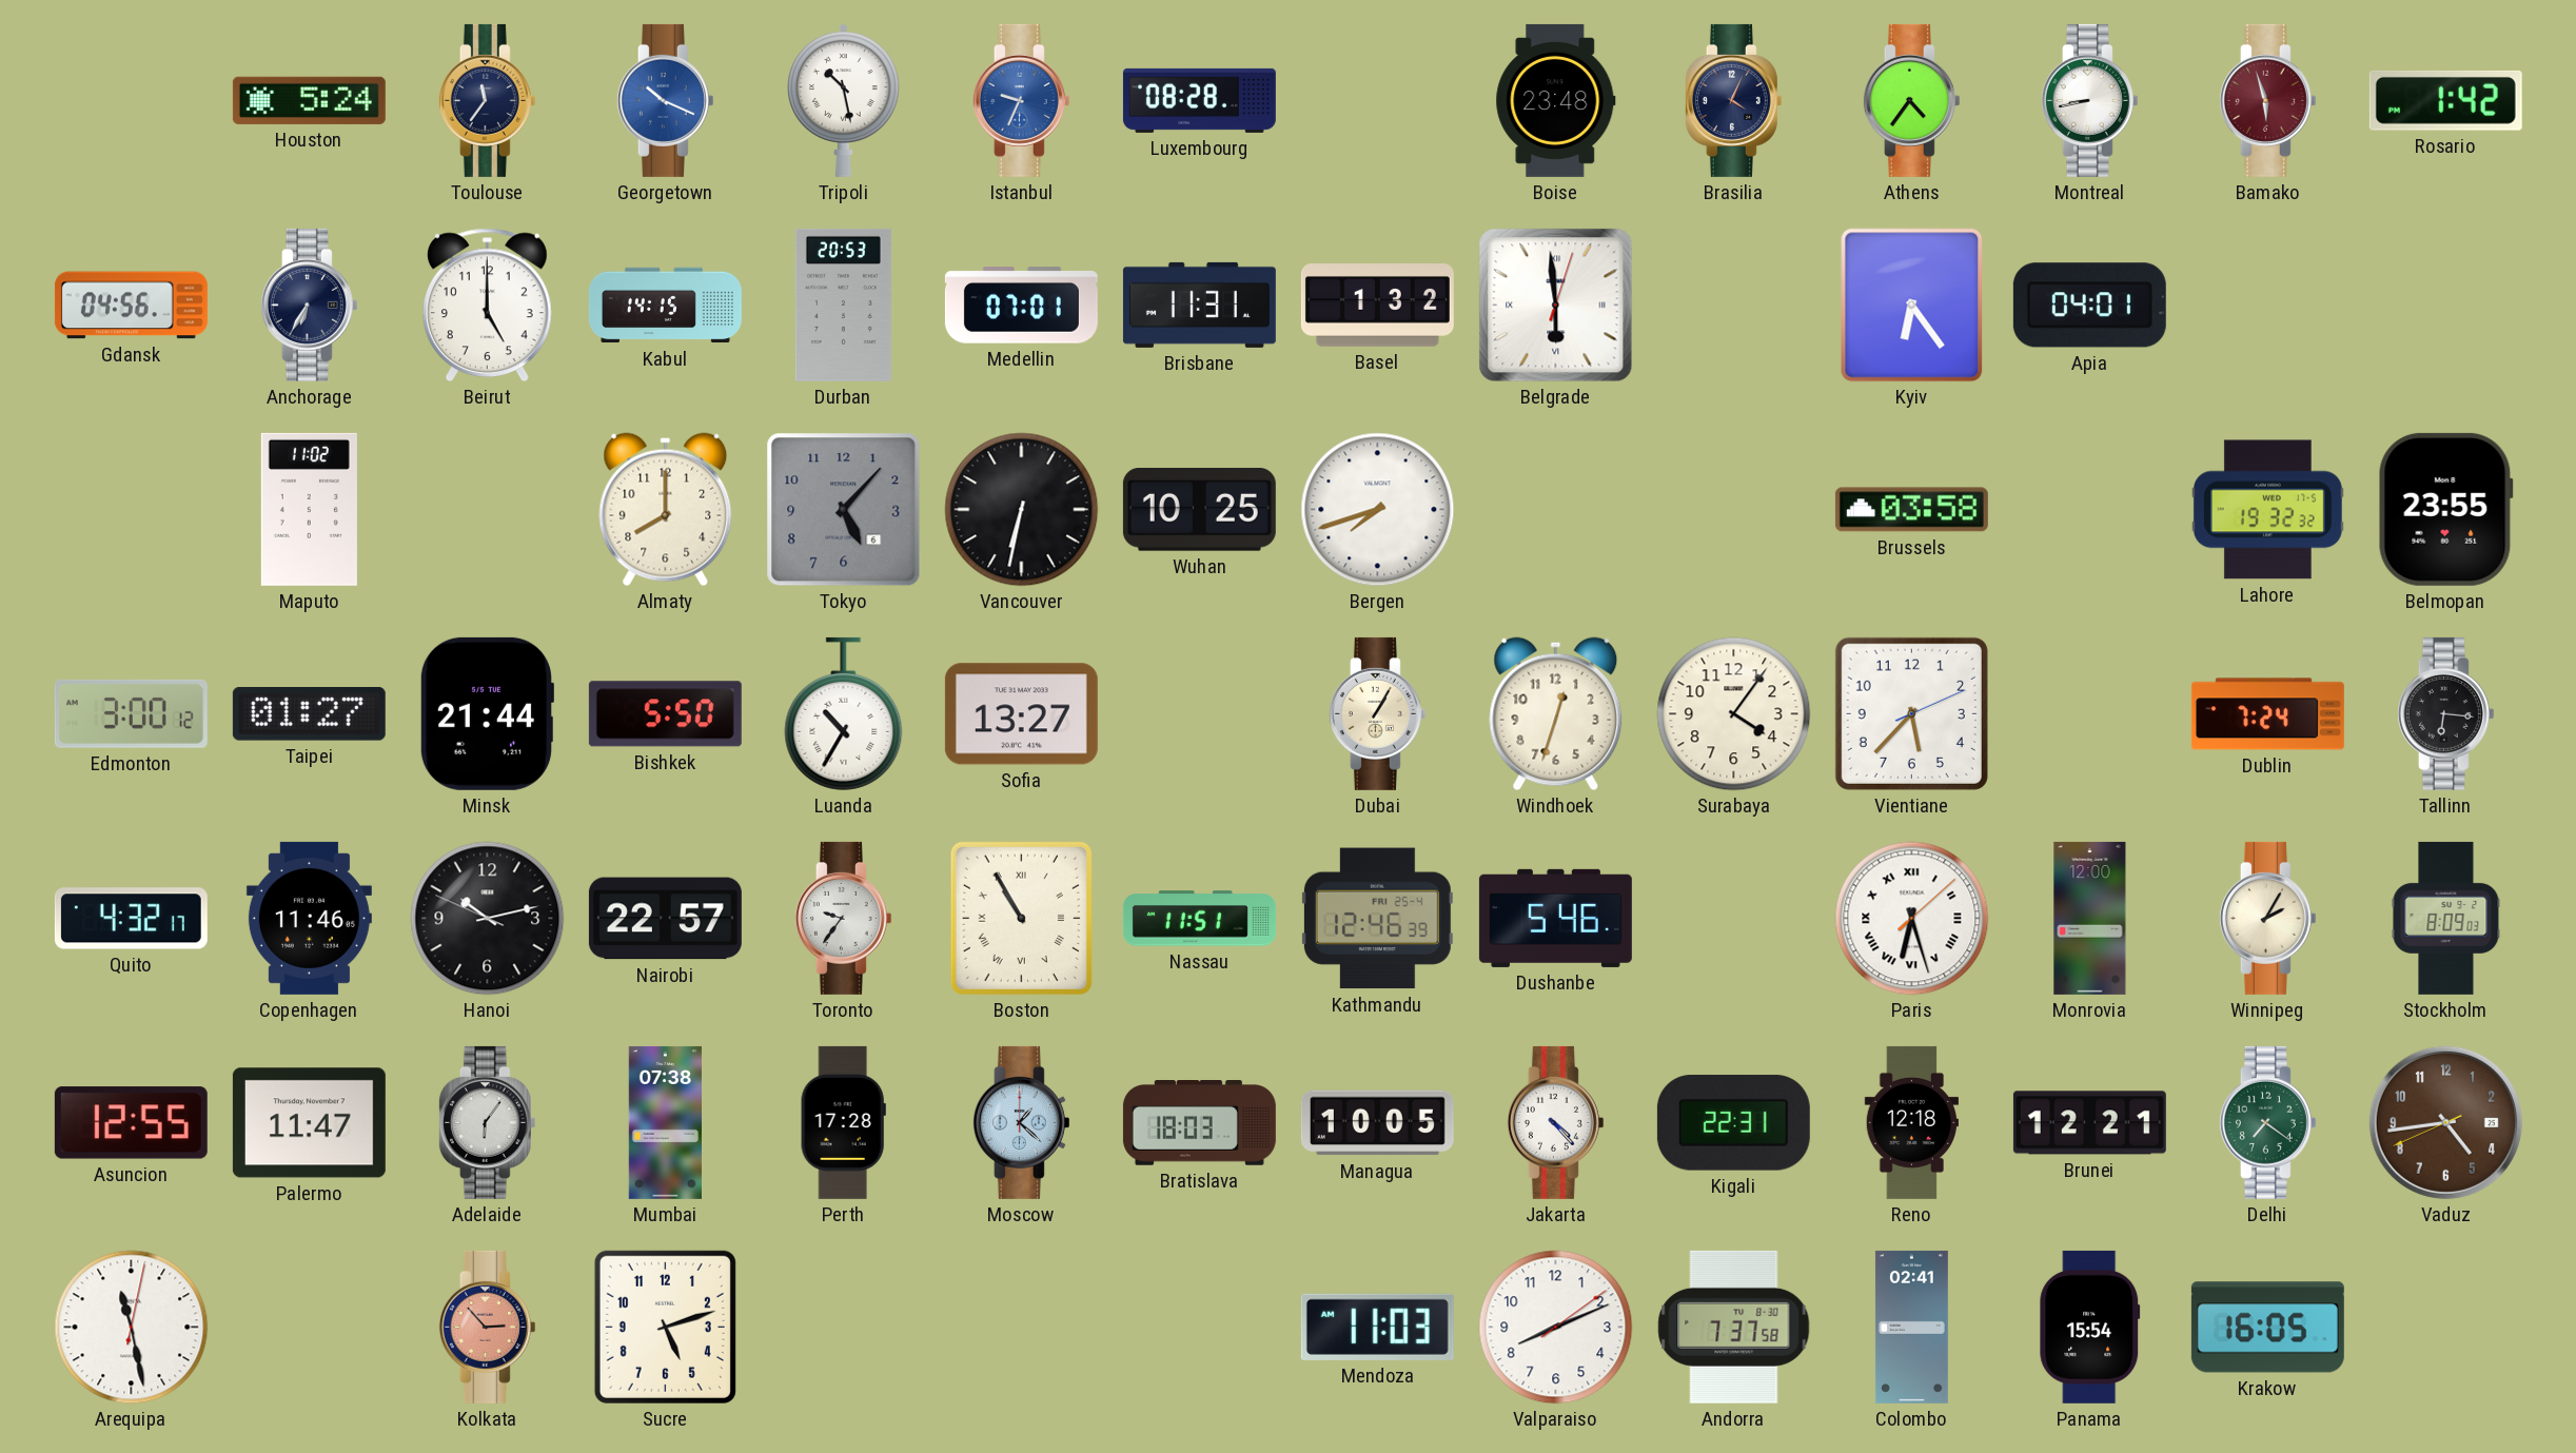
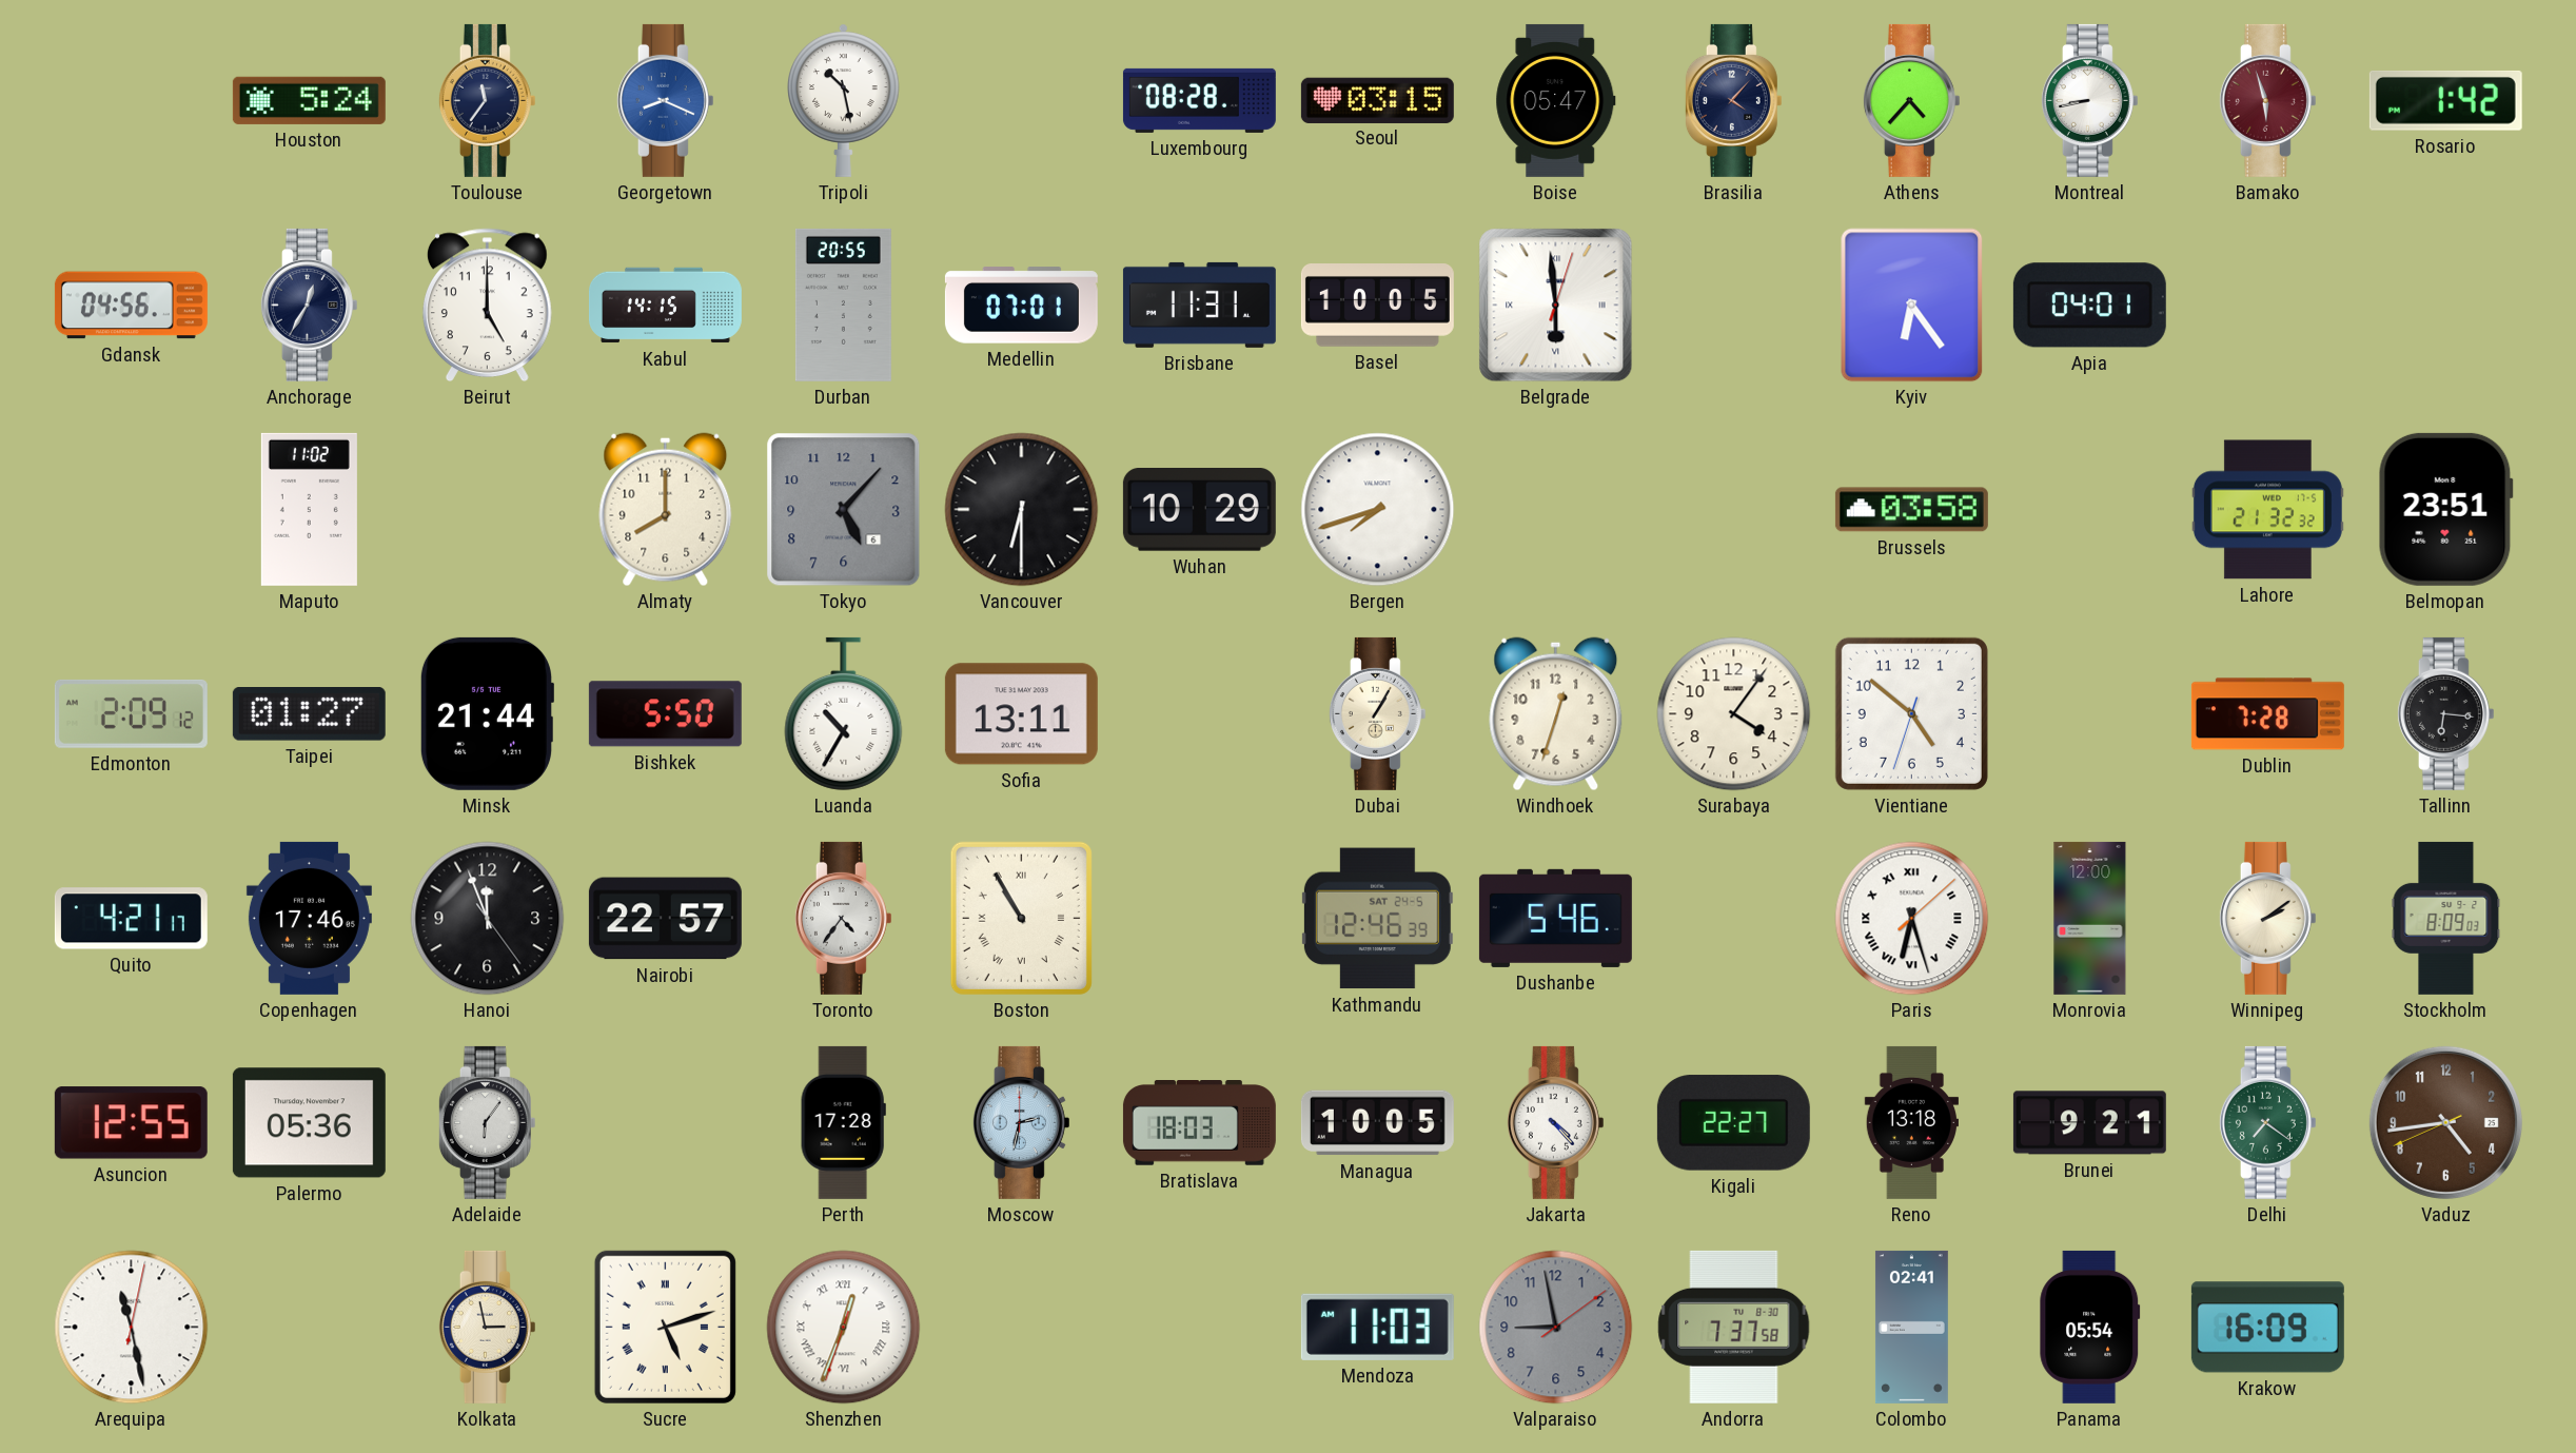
Georgetown: 10:19 -> 8:19
Istanbul: 9:34 -> none
Seoul: none -> 03:15
Boise: 23:48 -> 05:47
Brasilia: 4:04 -> 4:07
Athens: 4:36 -> 4:37
Anchorage: 6:35 -> 12:35
Durban: 20:53 -> 20:55
Basel: 1:32 -> 10:05
Vancouver: 6:32 -> 6:30
Wuhan: 10:25 -> 10:29
Lahore: 19:32 -> 21:32
Belmopan: 23:55 -> 23:51
Edmonton: 3:00 -> 2:09
Sofia: 13:27 -> 13:11
Vientiane: 5:37 -> 4:51
Dublin: 7:24 -> 7:28
Quito: 4:32 -> 4:21
Copenhagen: 11:46 -> 17:46
Hanoi: 10:12 -> 11:56
Toronto: 9:36 -> 4:36
Nassau: 11:51 -> none
Kathmandu date: FRI 25-4 -> SAT 24-5
Winnipeg: 2:05 -> 2:09
Palermo: 11:47 -> 05:36
Mumbai: 07:38 -> none
Moscow: 1:22 -> 2:32
Kigali: 22:31 -> 22:27
Reno: 12:18 -> 13:18
Brunei: 12:21 -> 9:21
Kolkata: 2:53 -> 2:58
Kolkata dial: salmon -> cream
Sucre numerals: Arabic -> Roman
Shenzhen: none -> 12:33
Valparaiso: 8:11 -> 8:58
Valparaiso dial: white -> grey
Panama: 15:54 -> 05:54
Krakow: 16:05 -> 16:09
